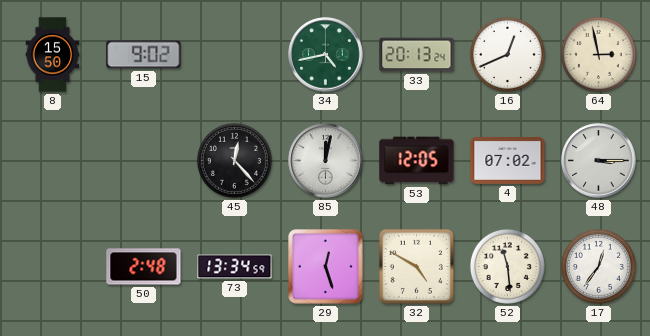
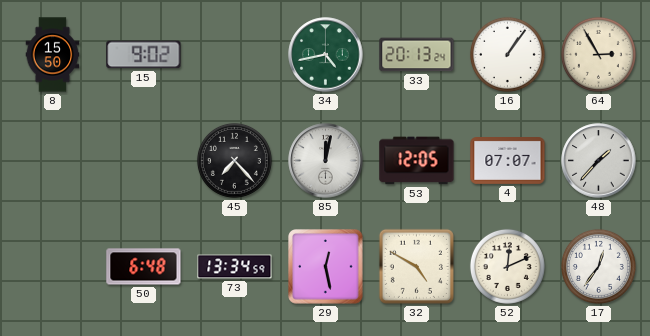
16: 12:41 -> 1:06
64: 2:58 -> 2:55
45: 12:23 -> 7:23
4: 07:02 -> 07:07
48: 3:15 -> 1:37
50: 2:48 -> 6:48
29: 12:27 -> 12:28
52: 11:29 -> 12:11
